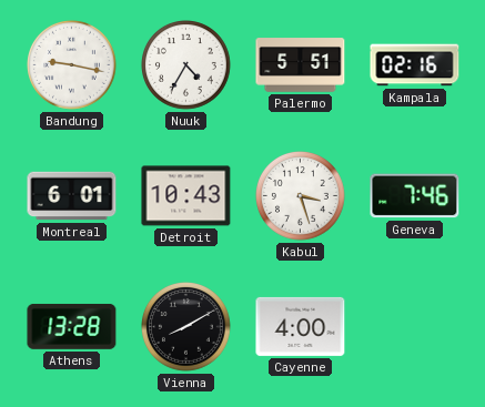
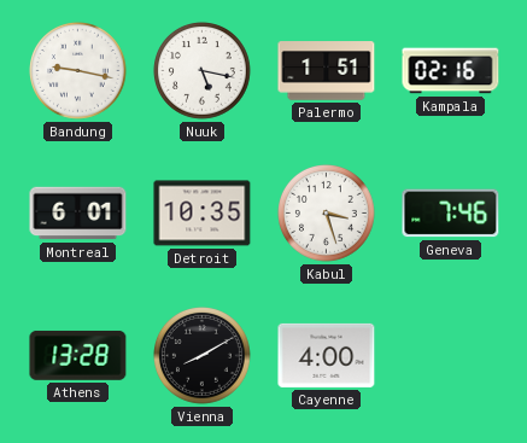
Nuuk: 4:35 -> 5:17
Palermo: 5:51 -> 1:51
Detroit: 10:43 -> 10:35
